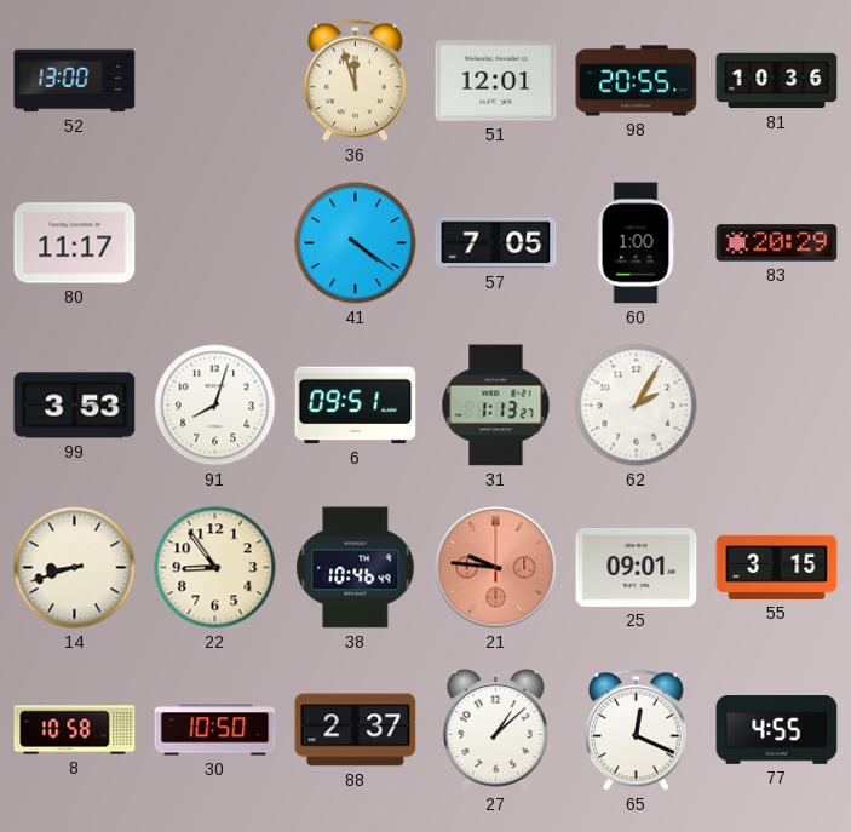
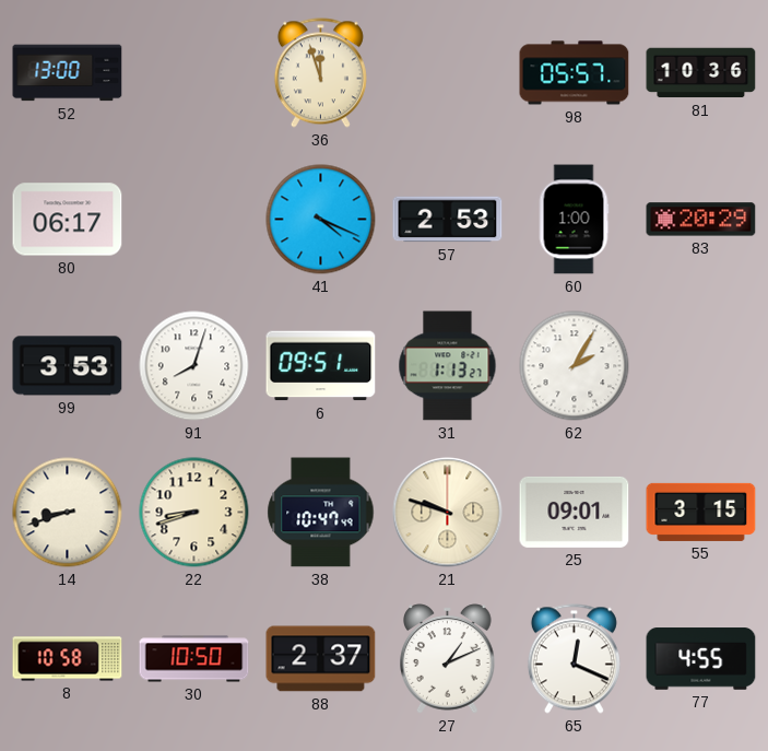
51: 12:01 -> none
98: 20:55 -> 05:57
80: 11:17 -> 06:17
41: 4:21 -> 4:19
57: 7:05 -> 2:53
22: 8:54 -> 8:42
38: 10:46 -> 10:47
21: 9:46 -> 9:48
21 dial: salmon -> cream
27: 1:08 -> 1:11
